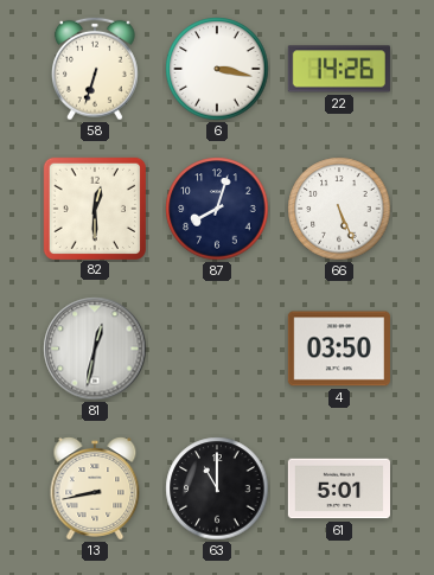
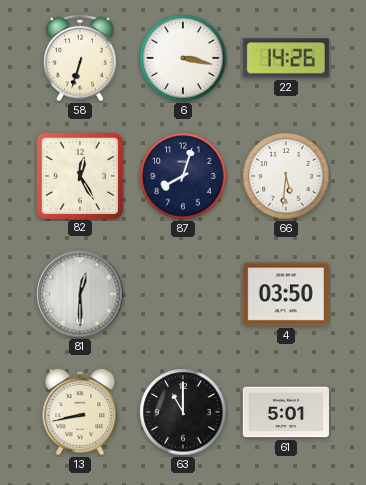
82: 12:30 -> 12:25
66: 5:26 -> 5:31
81: 12:32 -> 12:30
